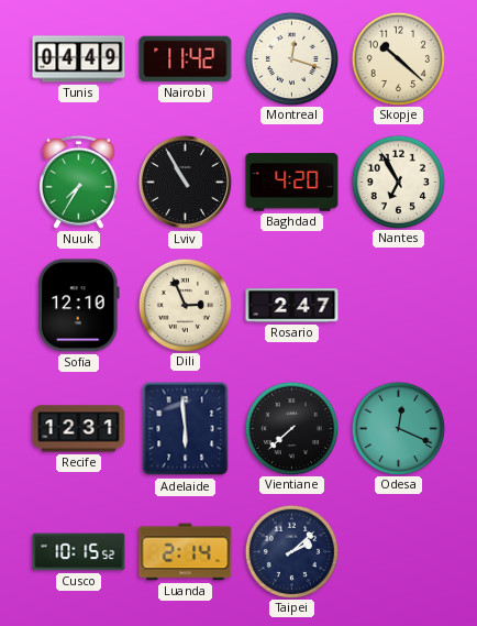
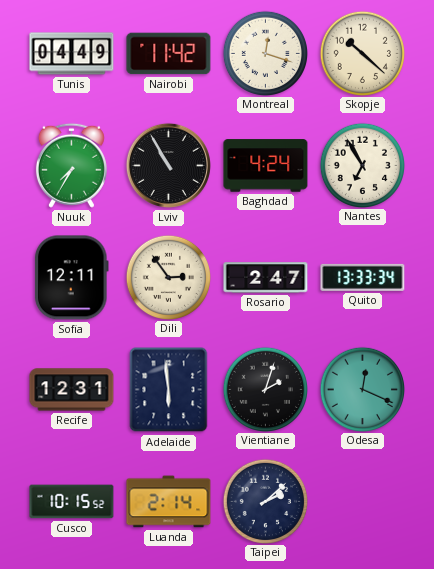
Baghdad: 4:20 -> 4:24
Sofia: 12:10 -> 12:11
Dili: 2:56 -> 2:54
Quito: none -> 13:33
Vientiane: 7:38 -> 2:03
